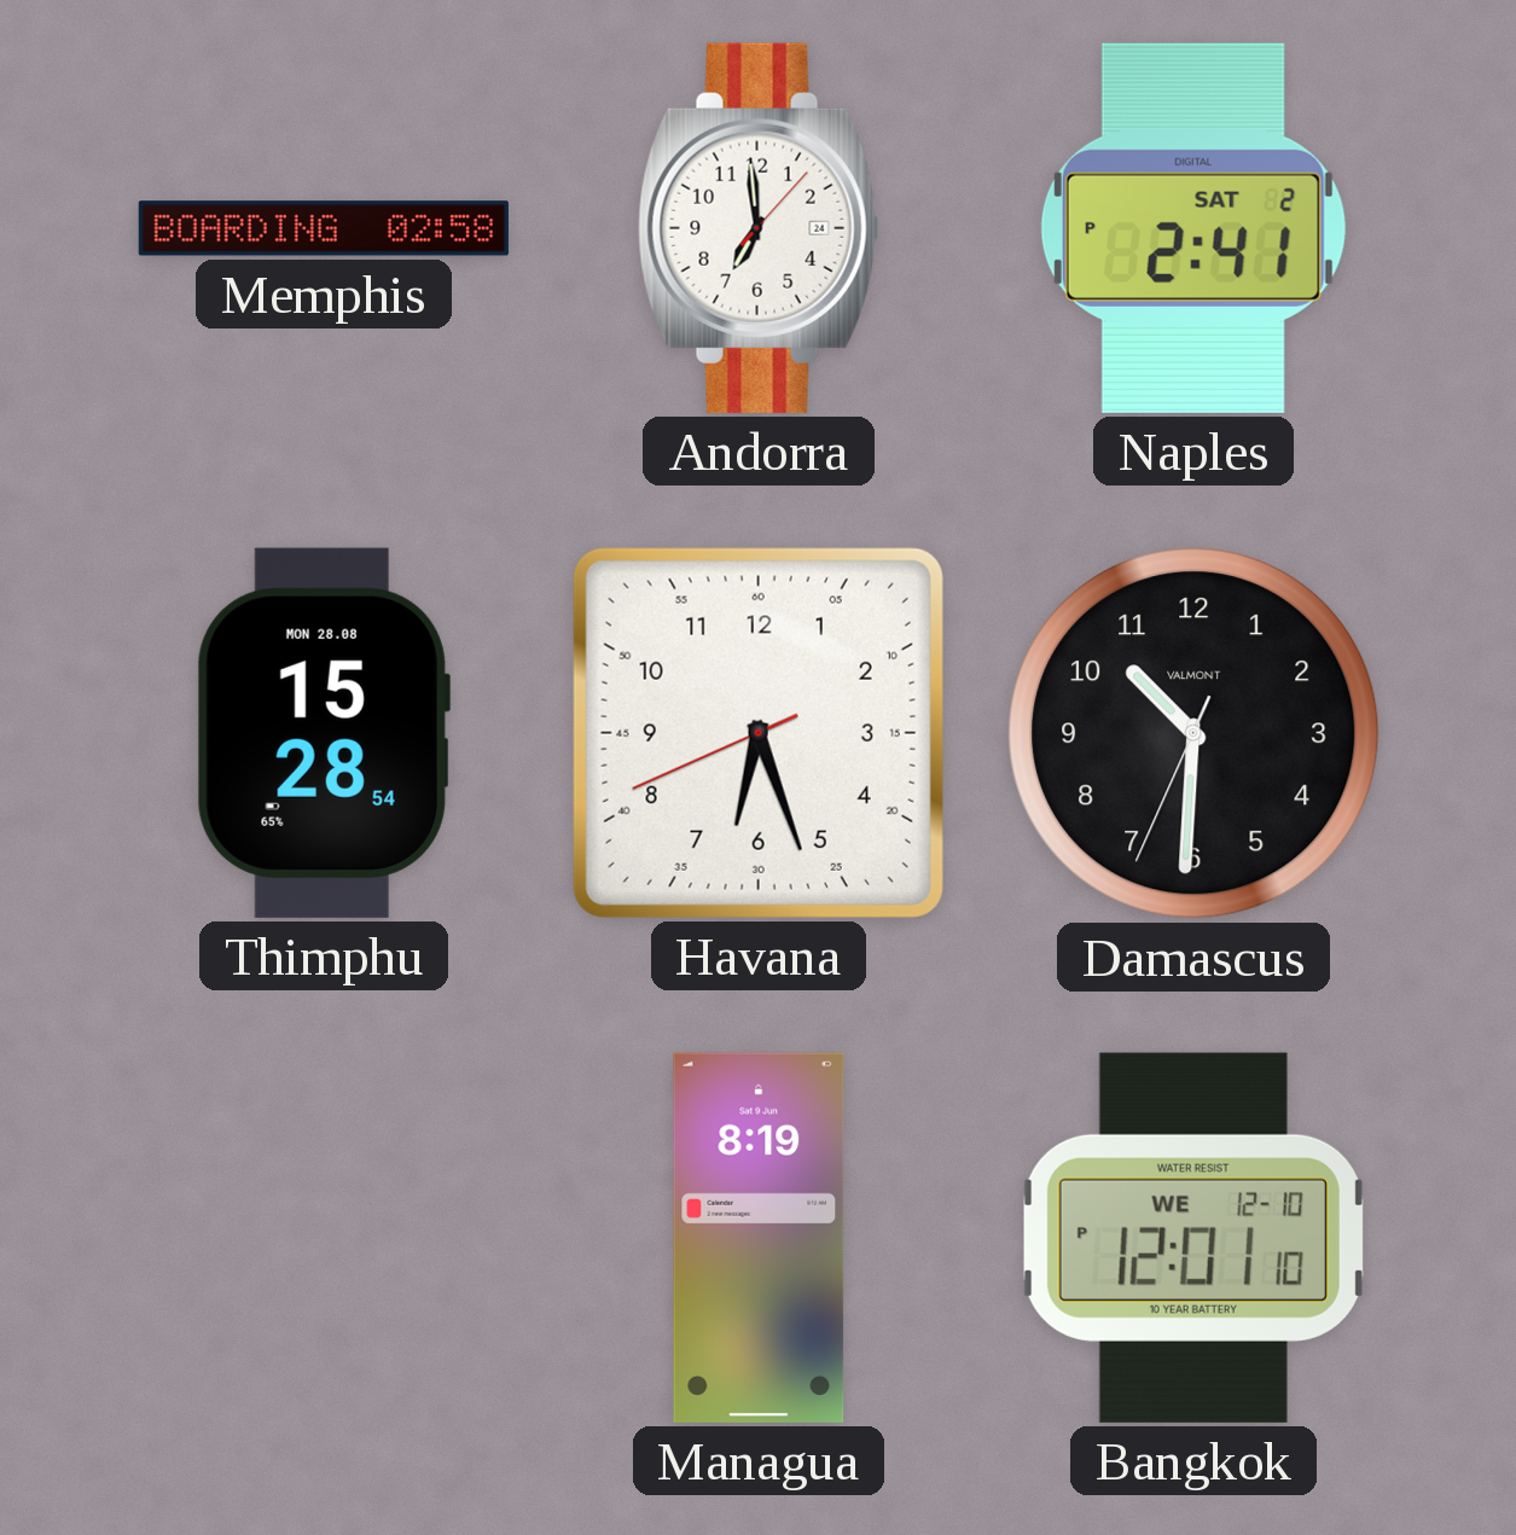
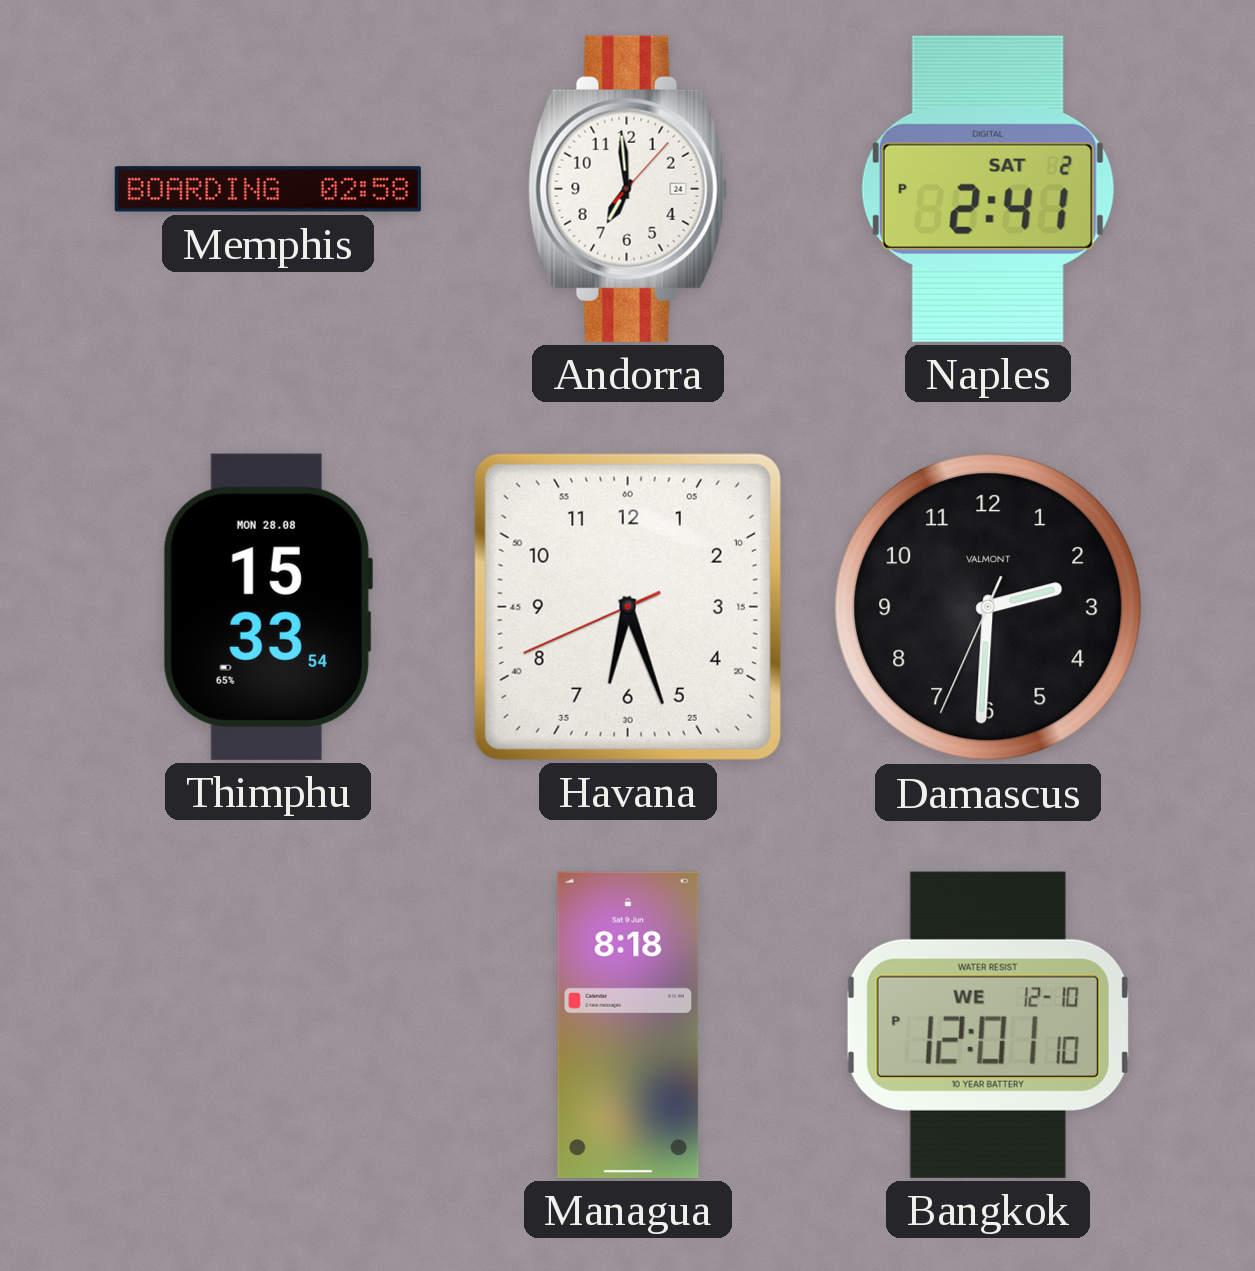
Thimphu: 15:28 -> 15:33
Damascus: 10:30 -> 2:30
Managua: 8:19 -> 8:18
